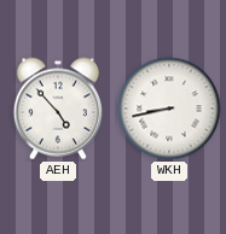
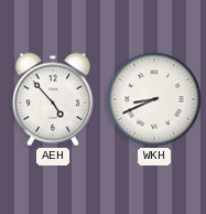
WKH: 8:43 -> 8:41
